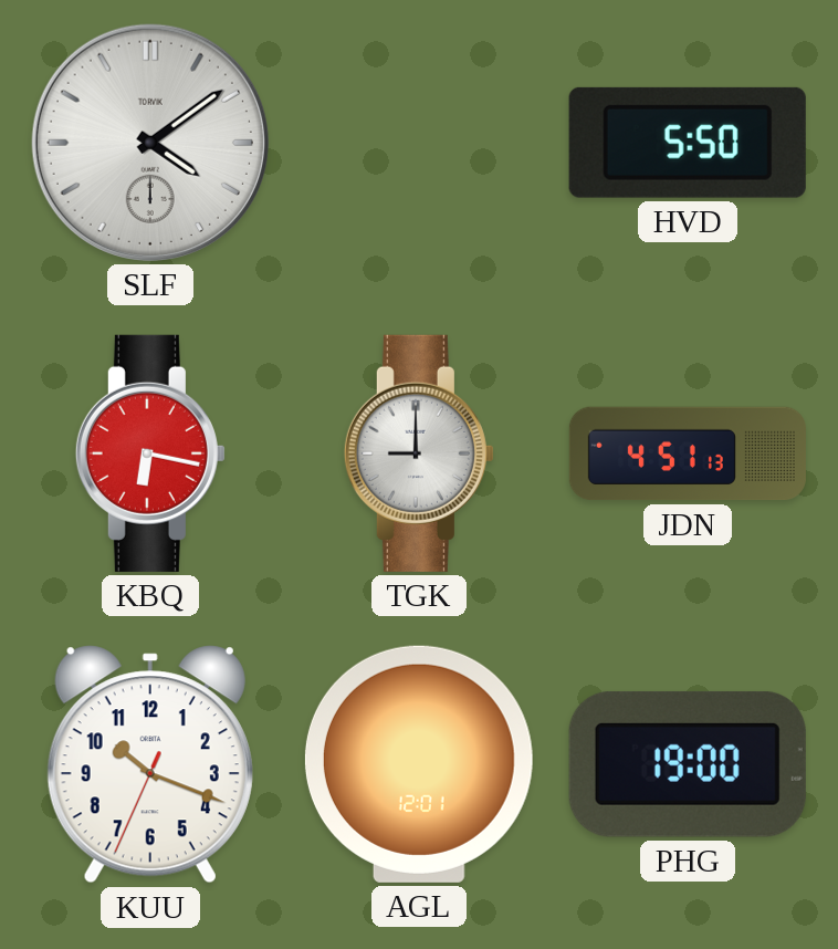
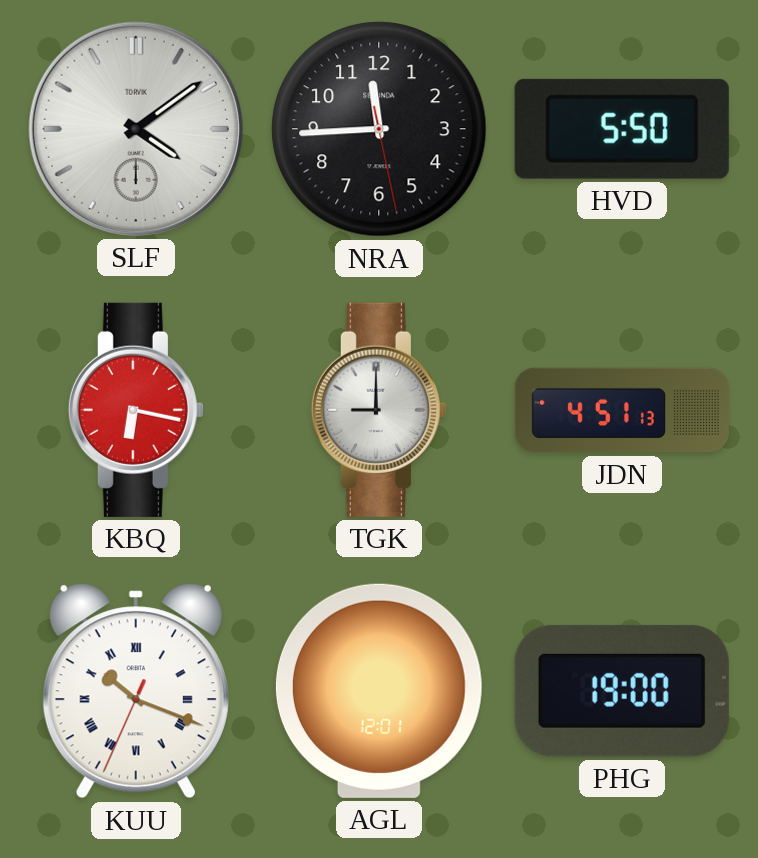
NRA: none -> 11:44
KUU numerals: Arabic -> Roman
